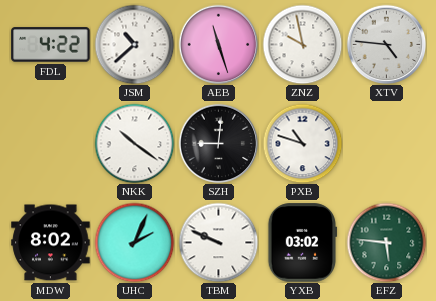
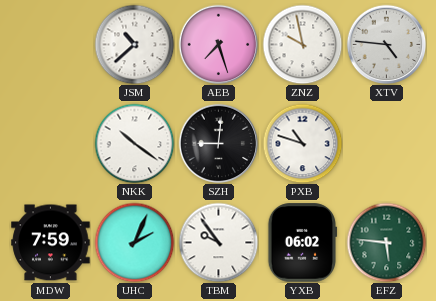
FDL: 4:22 -> none
AEB: 11:27 -> 7:27
MDW: 8:02 -> 7:59
TBM: 9:49 -> 9:54
YXB: 03:02 -> 06:02
